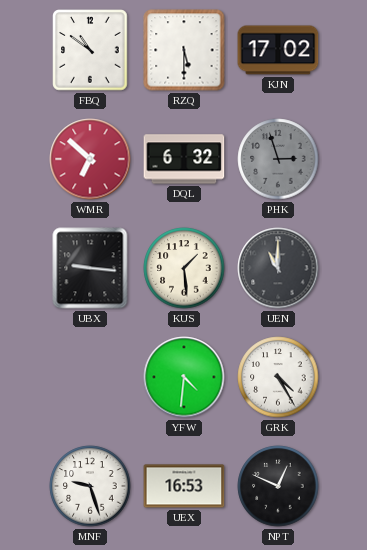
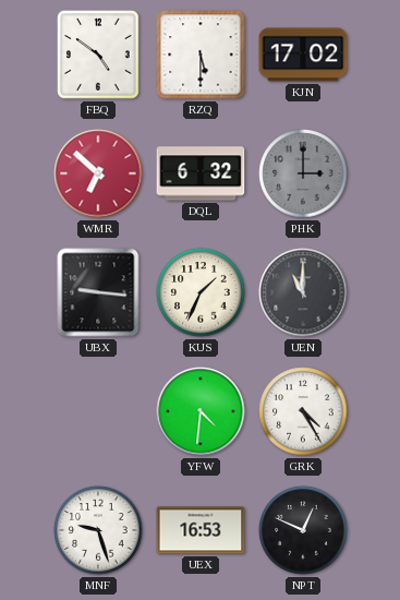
FBQ: 10:51 -> 4:51
PHK: 2:57 -> 3:00
KUS: 1:29 -> 1:34
